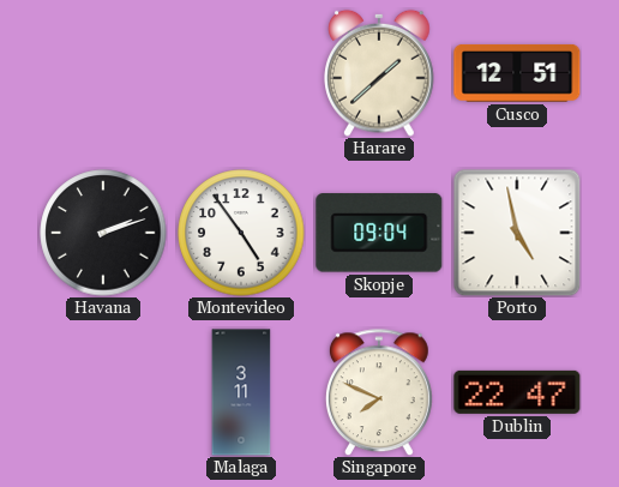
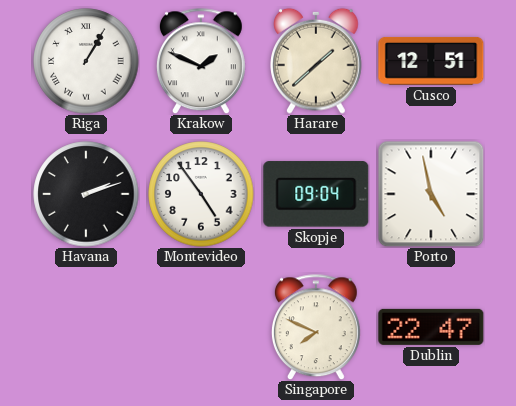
Riga: none -> 1:05
Krakow: none -> 1:49
Malaga: 3:11 -> none
